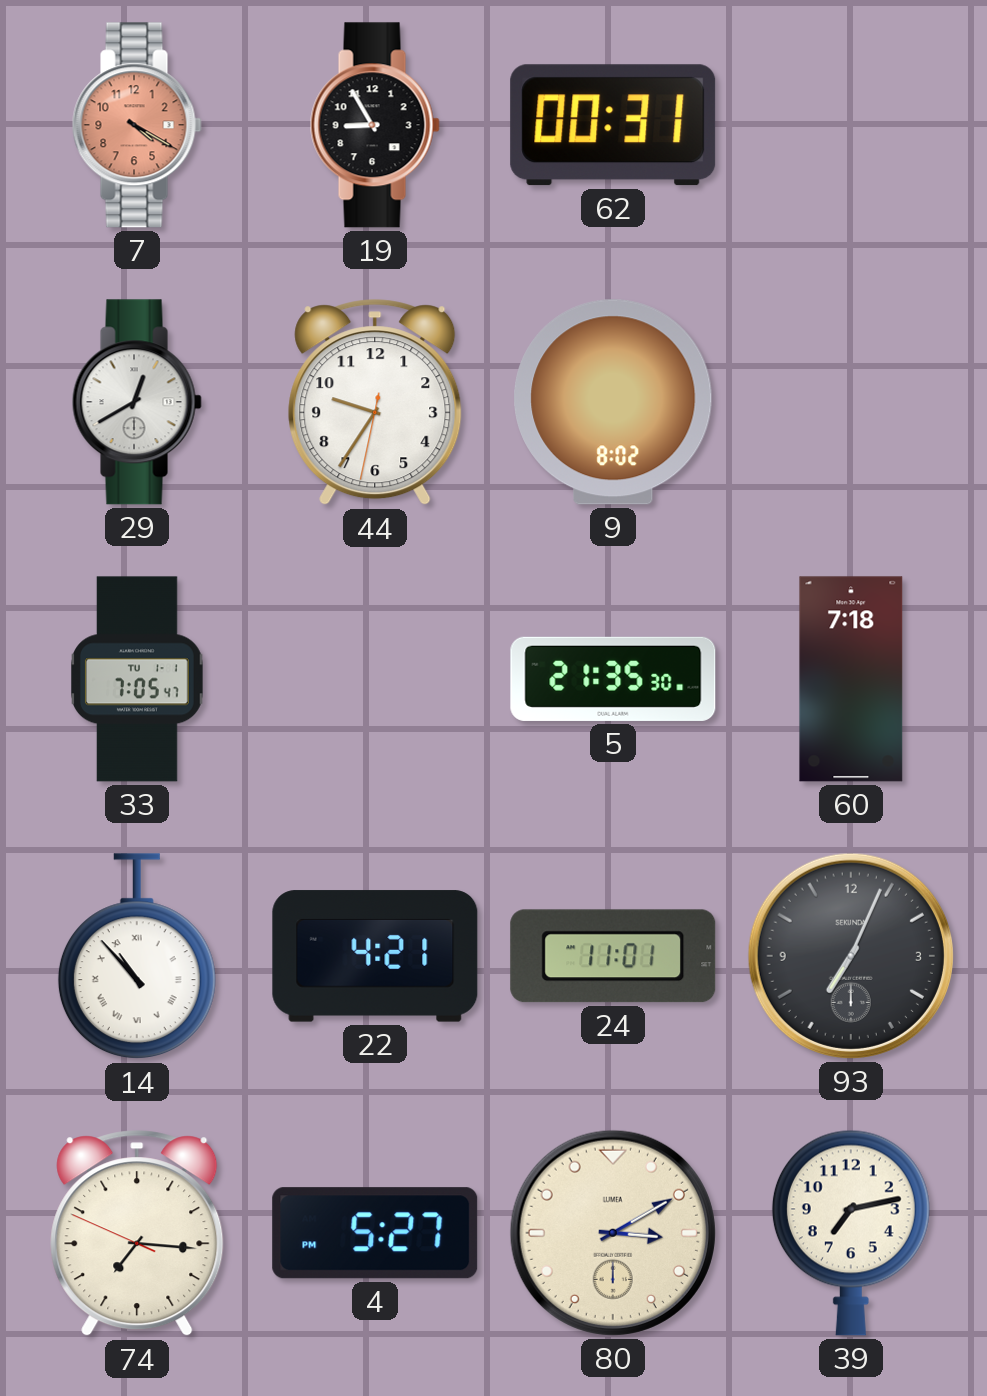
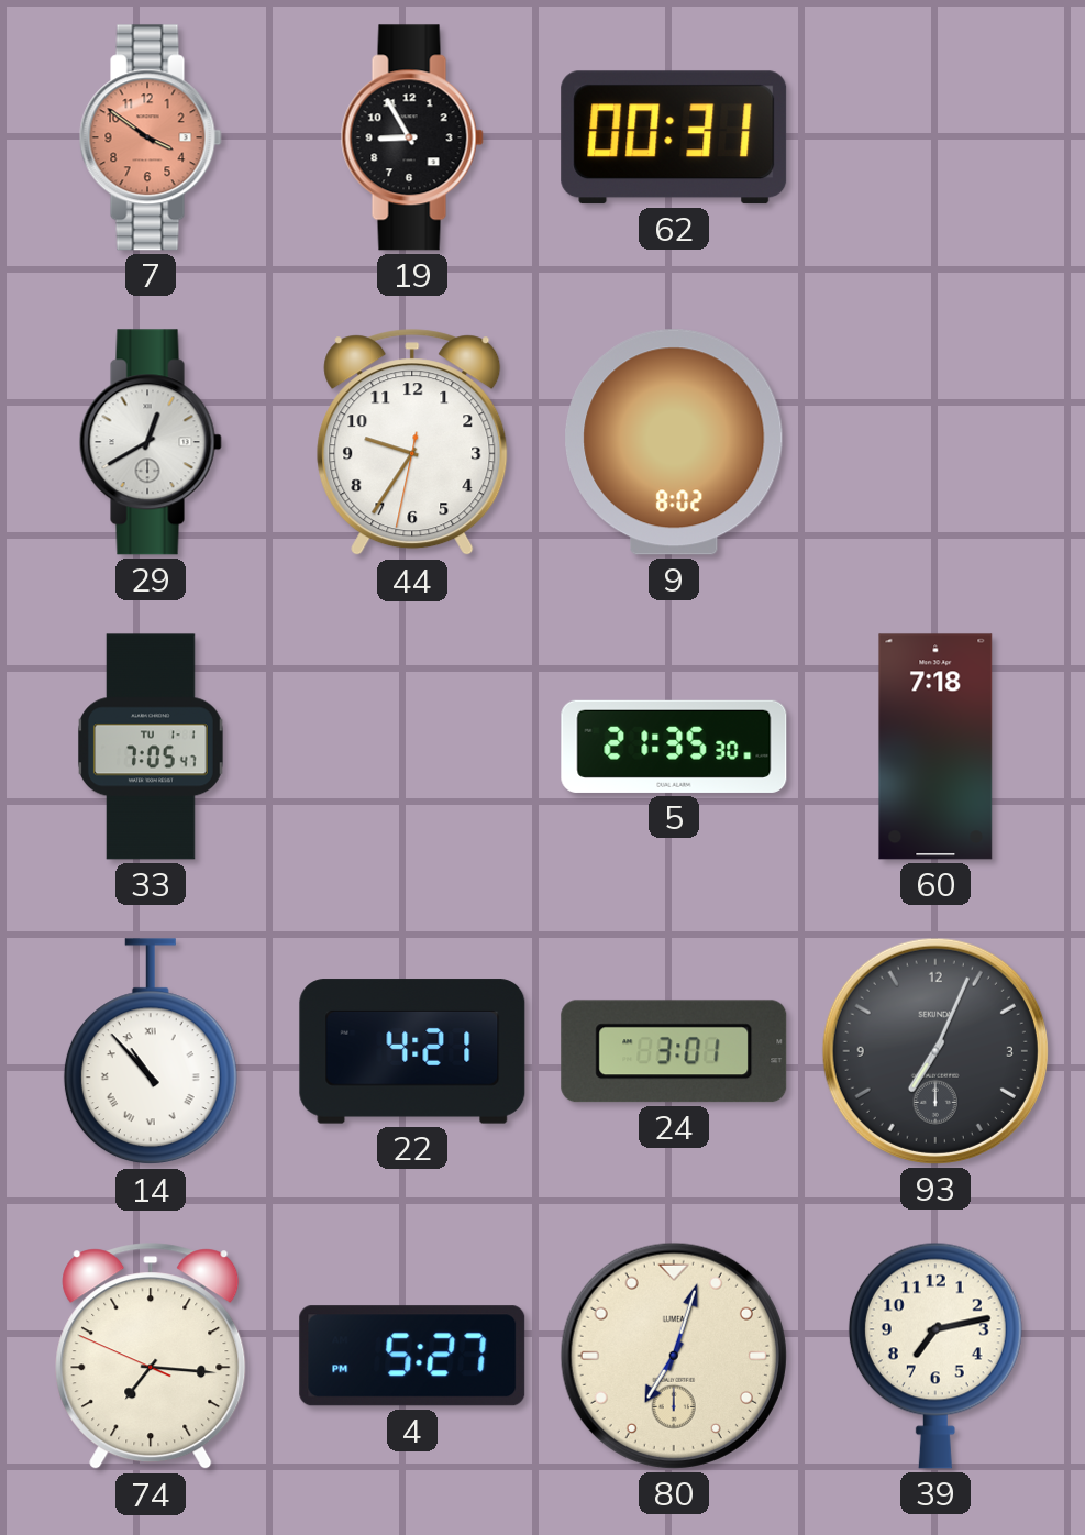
7: 4:20 -> 3:51
24: 11:01 -> 3:01
80: 3:10 -> 7:03
